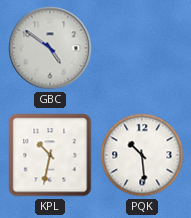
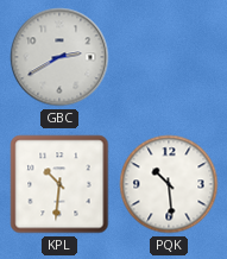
GBC: 4:51 -> 2:40
KPL: 10:32 -> 10:31
